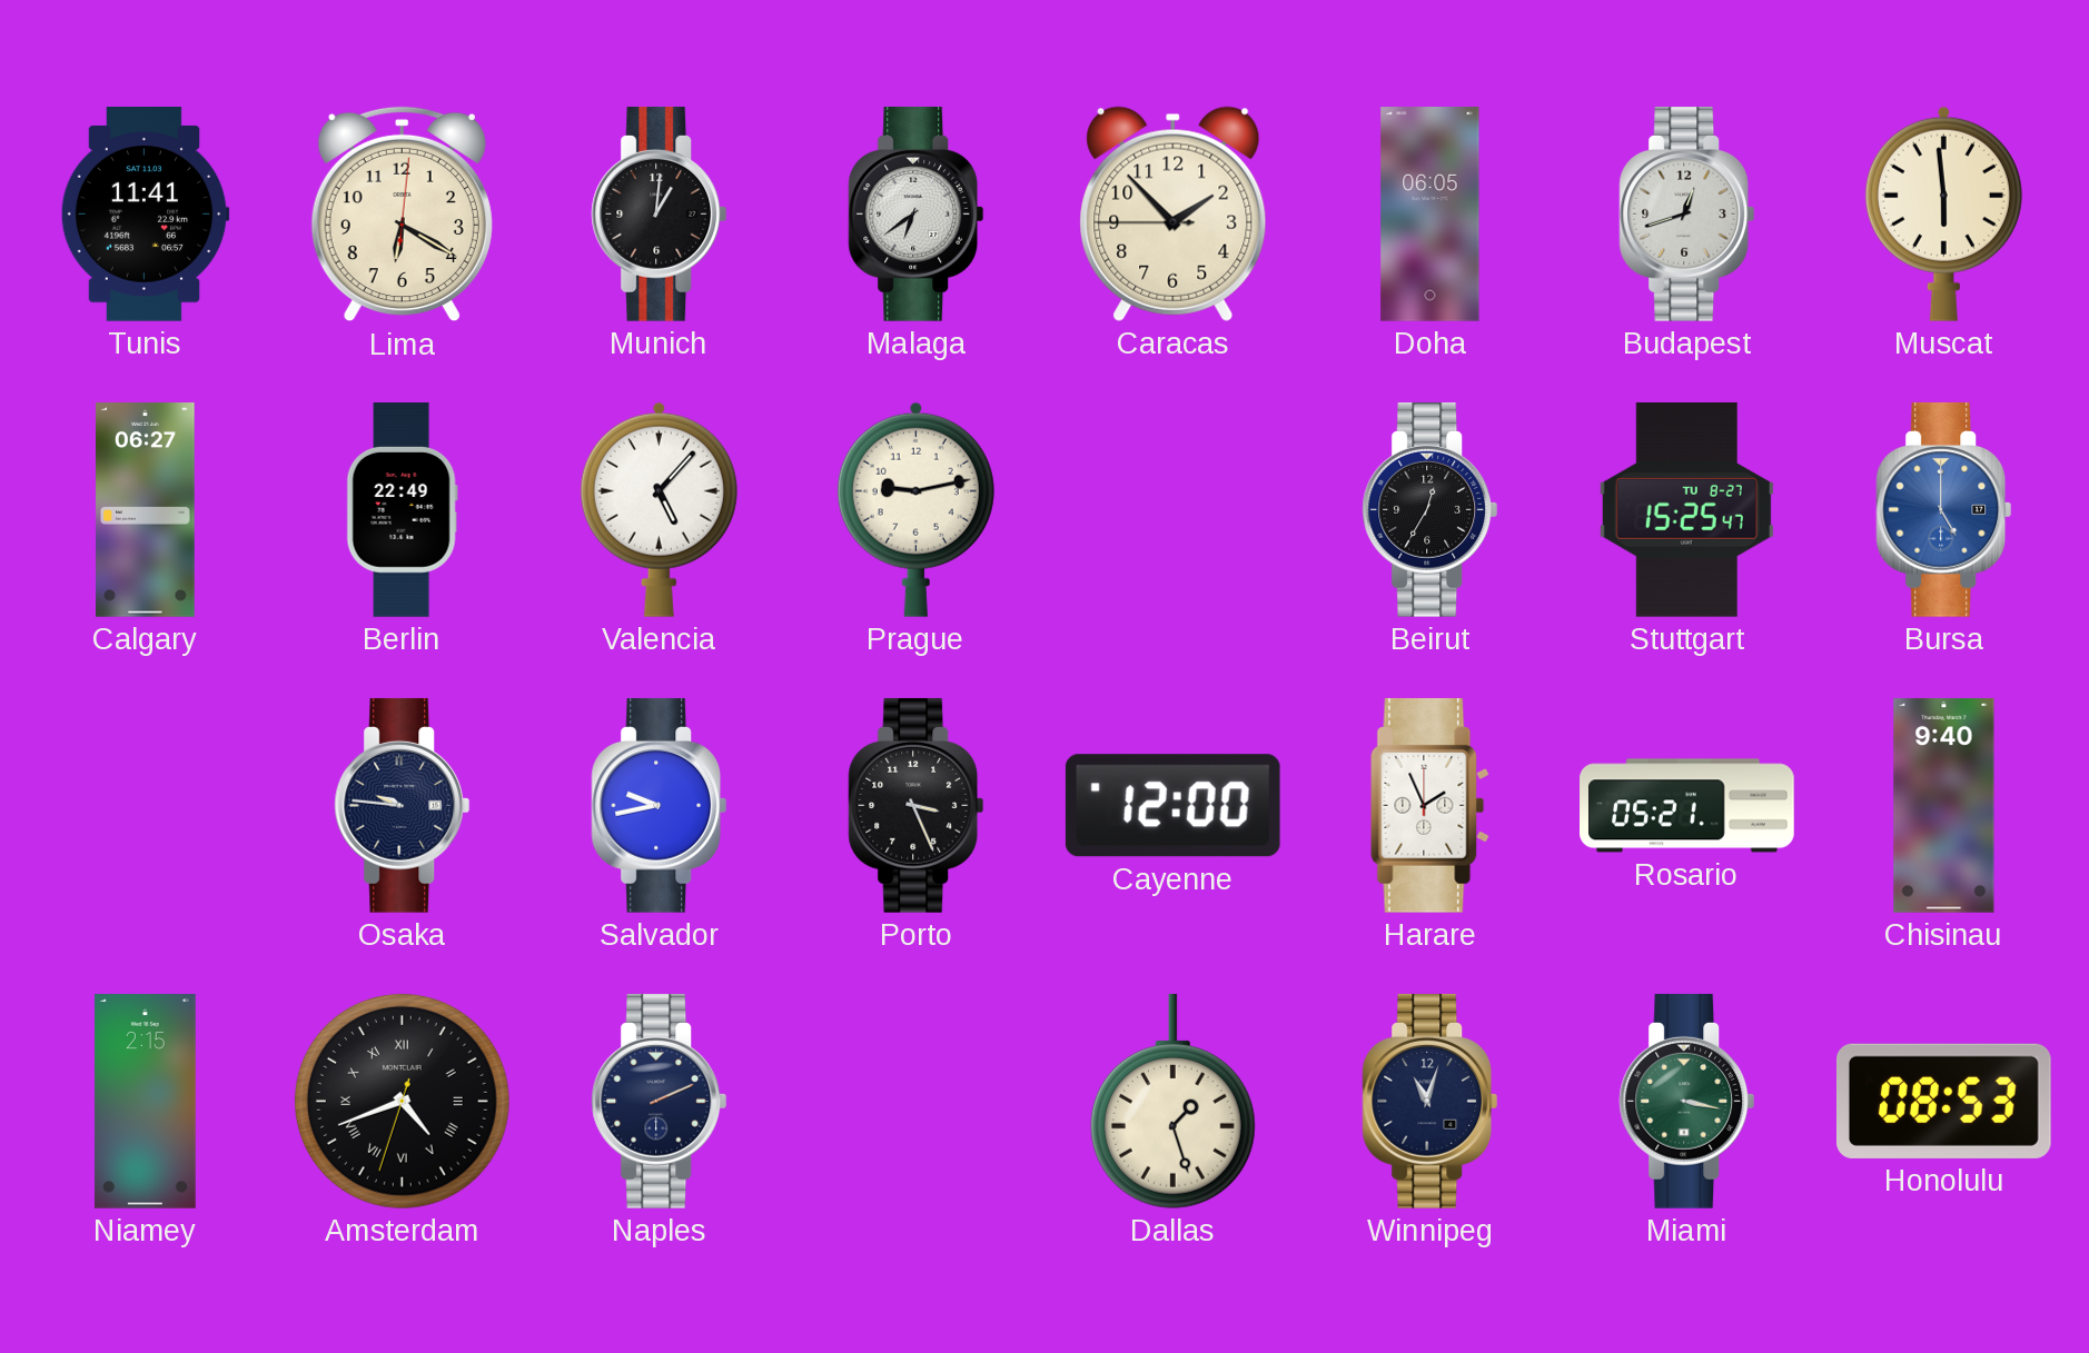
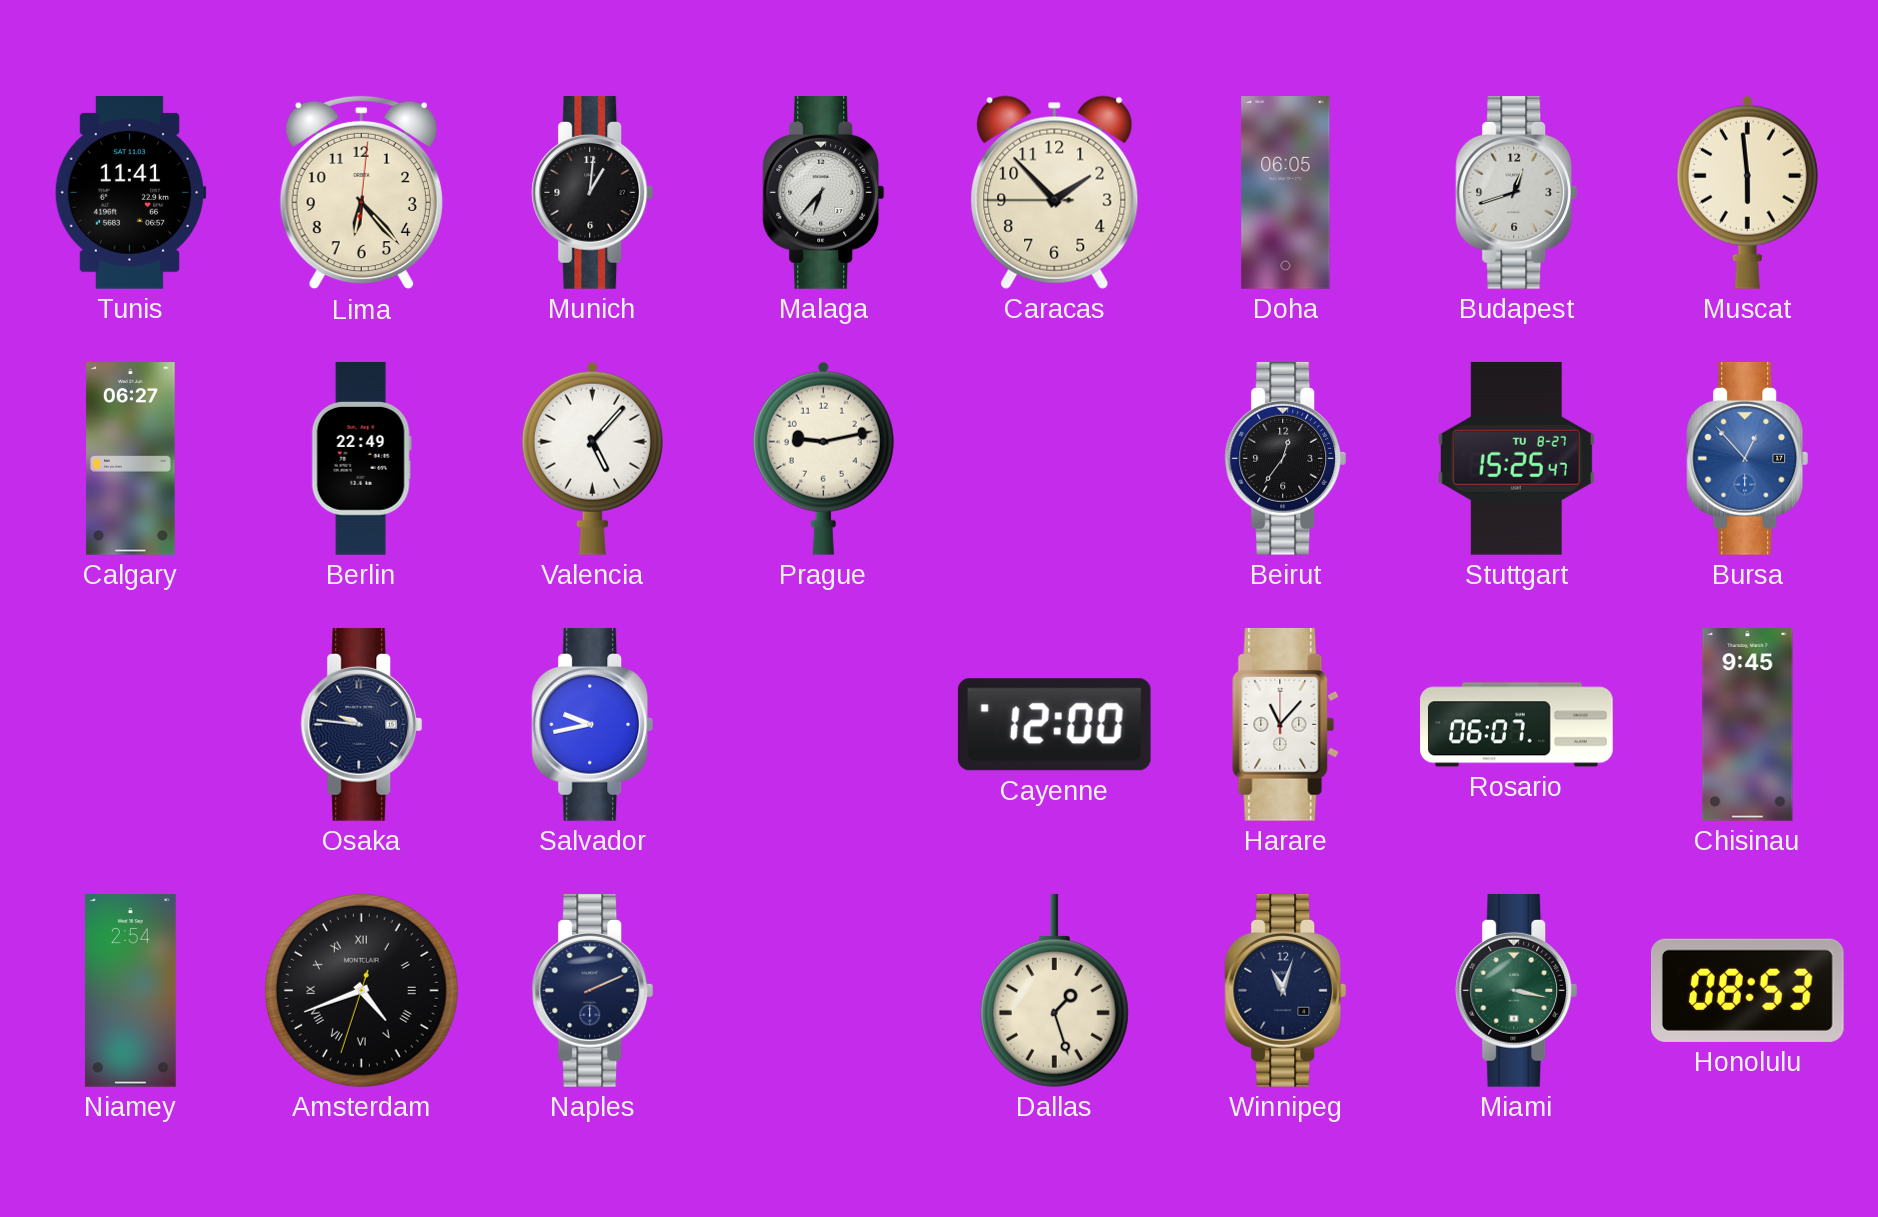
Lima: 6:20 -> 6:23
Malaga: 6:39 -> 6:37
Beirut: 12:35 -> 12:36
Bursa: 5:00 -> 12:53
Porto: 3:26 -> none
Harare: 1:56 -> 11:07
Rosario: 05:21 -> 06:07
Chisinau: 9:40 -> 9:45
Niamey: 2:15 -> 2:54
